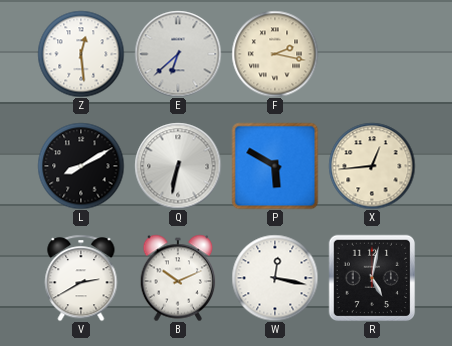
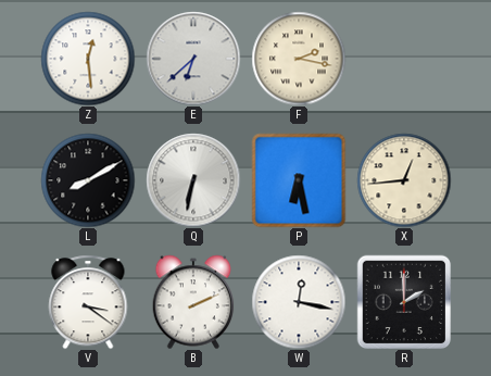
P: 5:50 -> 6:28
V: 2:40 -> 3:21
B: 10:11 -> 2:11
R: 5:02 -> 2:00
